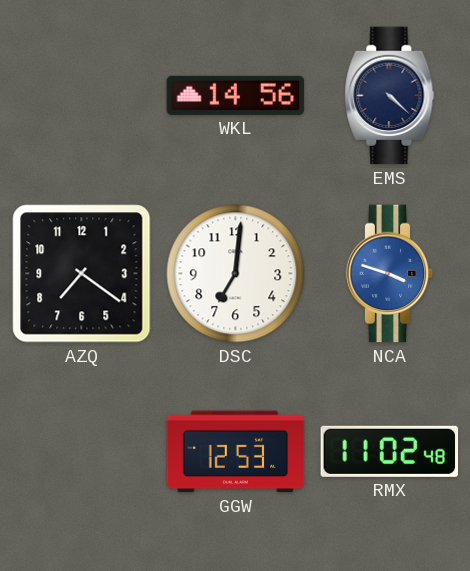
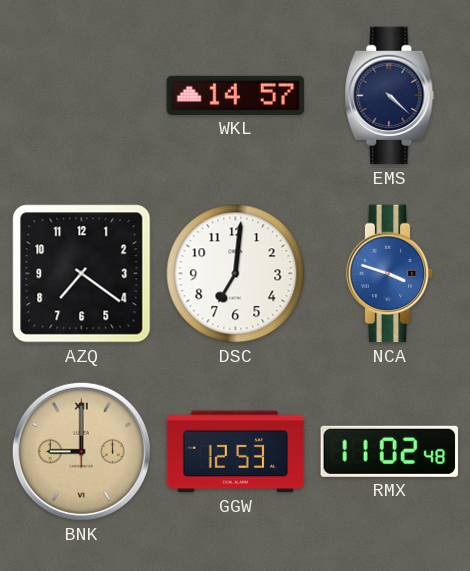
WKL: 14:56 -> 14:57
BNK: none -> 9:00
